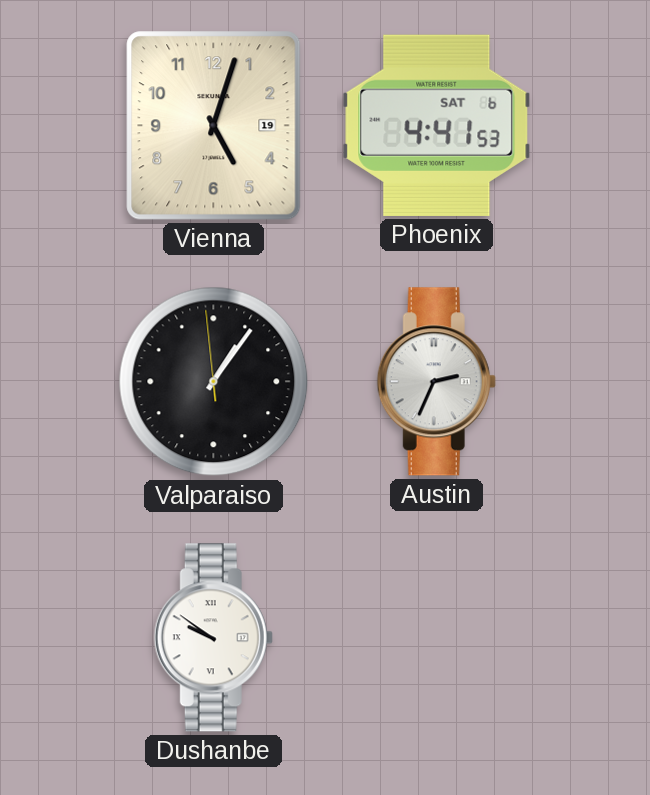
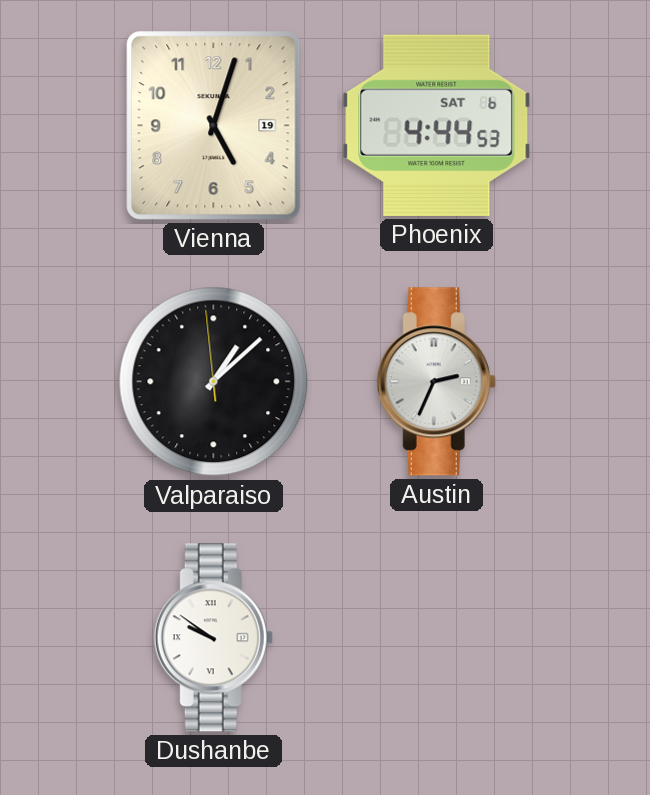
Phoenix: 4:41 -> 4:44
Valparaiso: 1:05 -> 1:07
